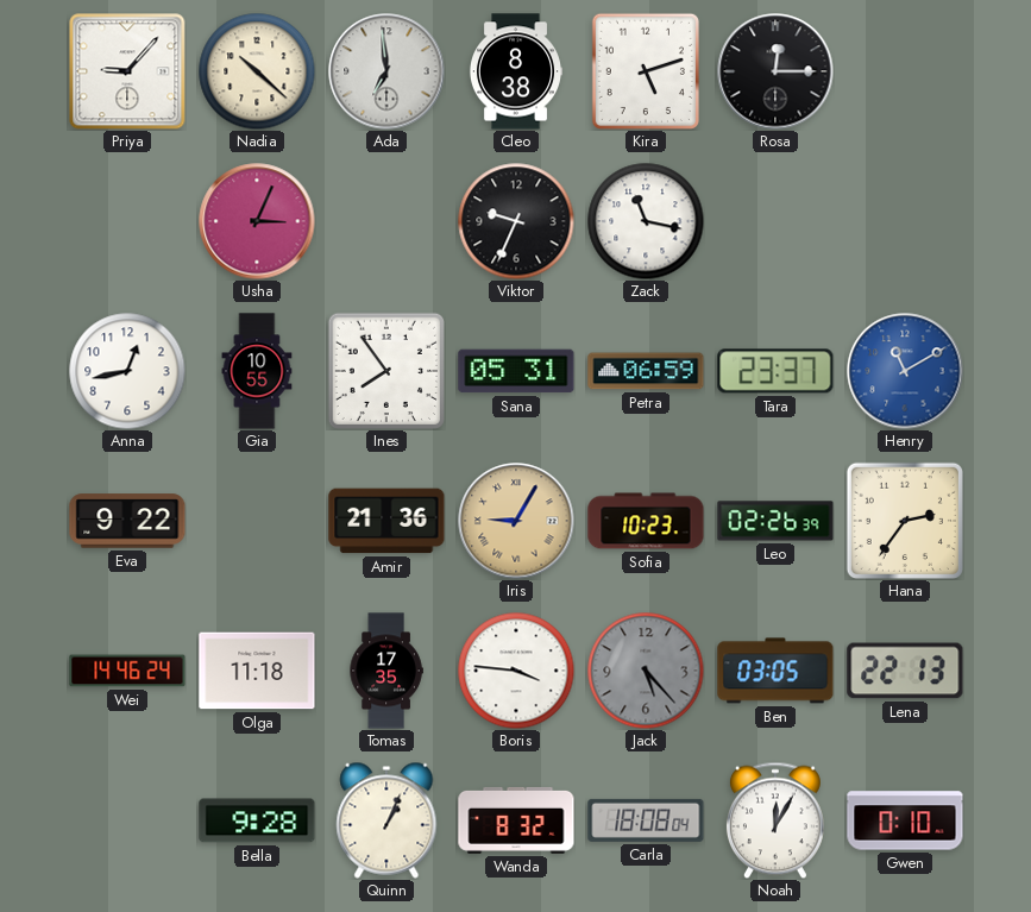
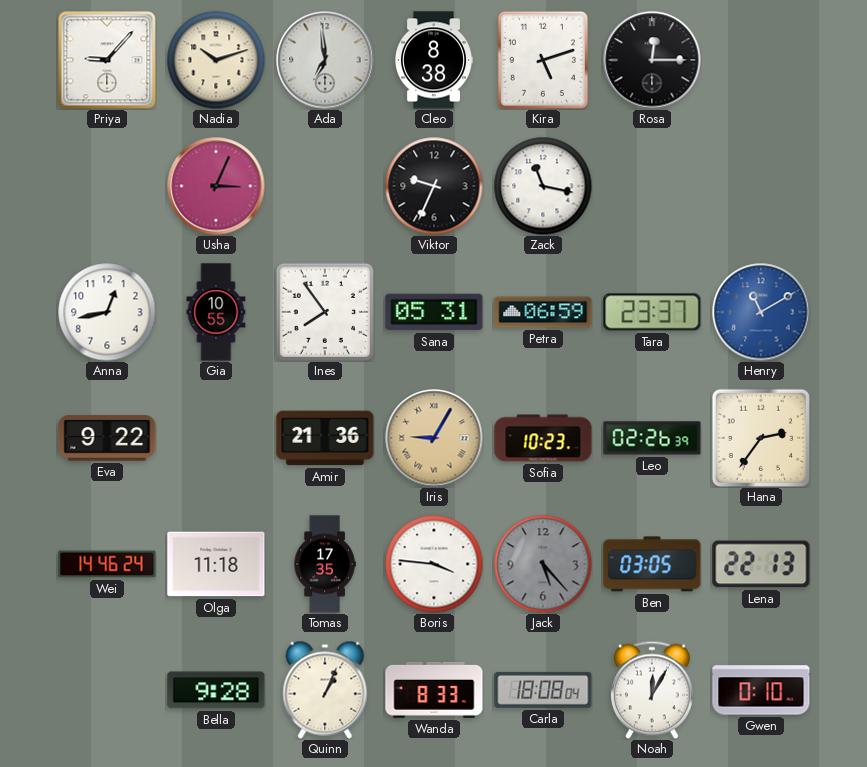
Nadia: 10:22 -> 10:12
Wanda: 8:32 -> 8:33
